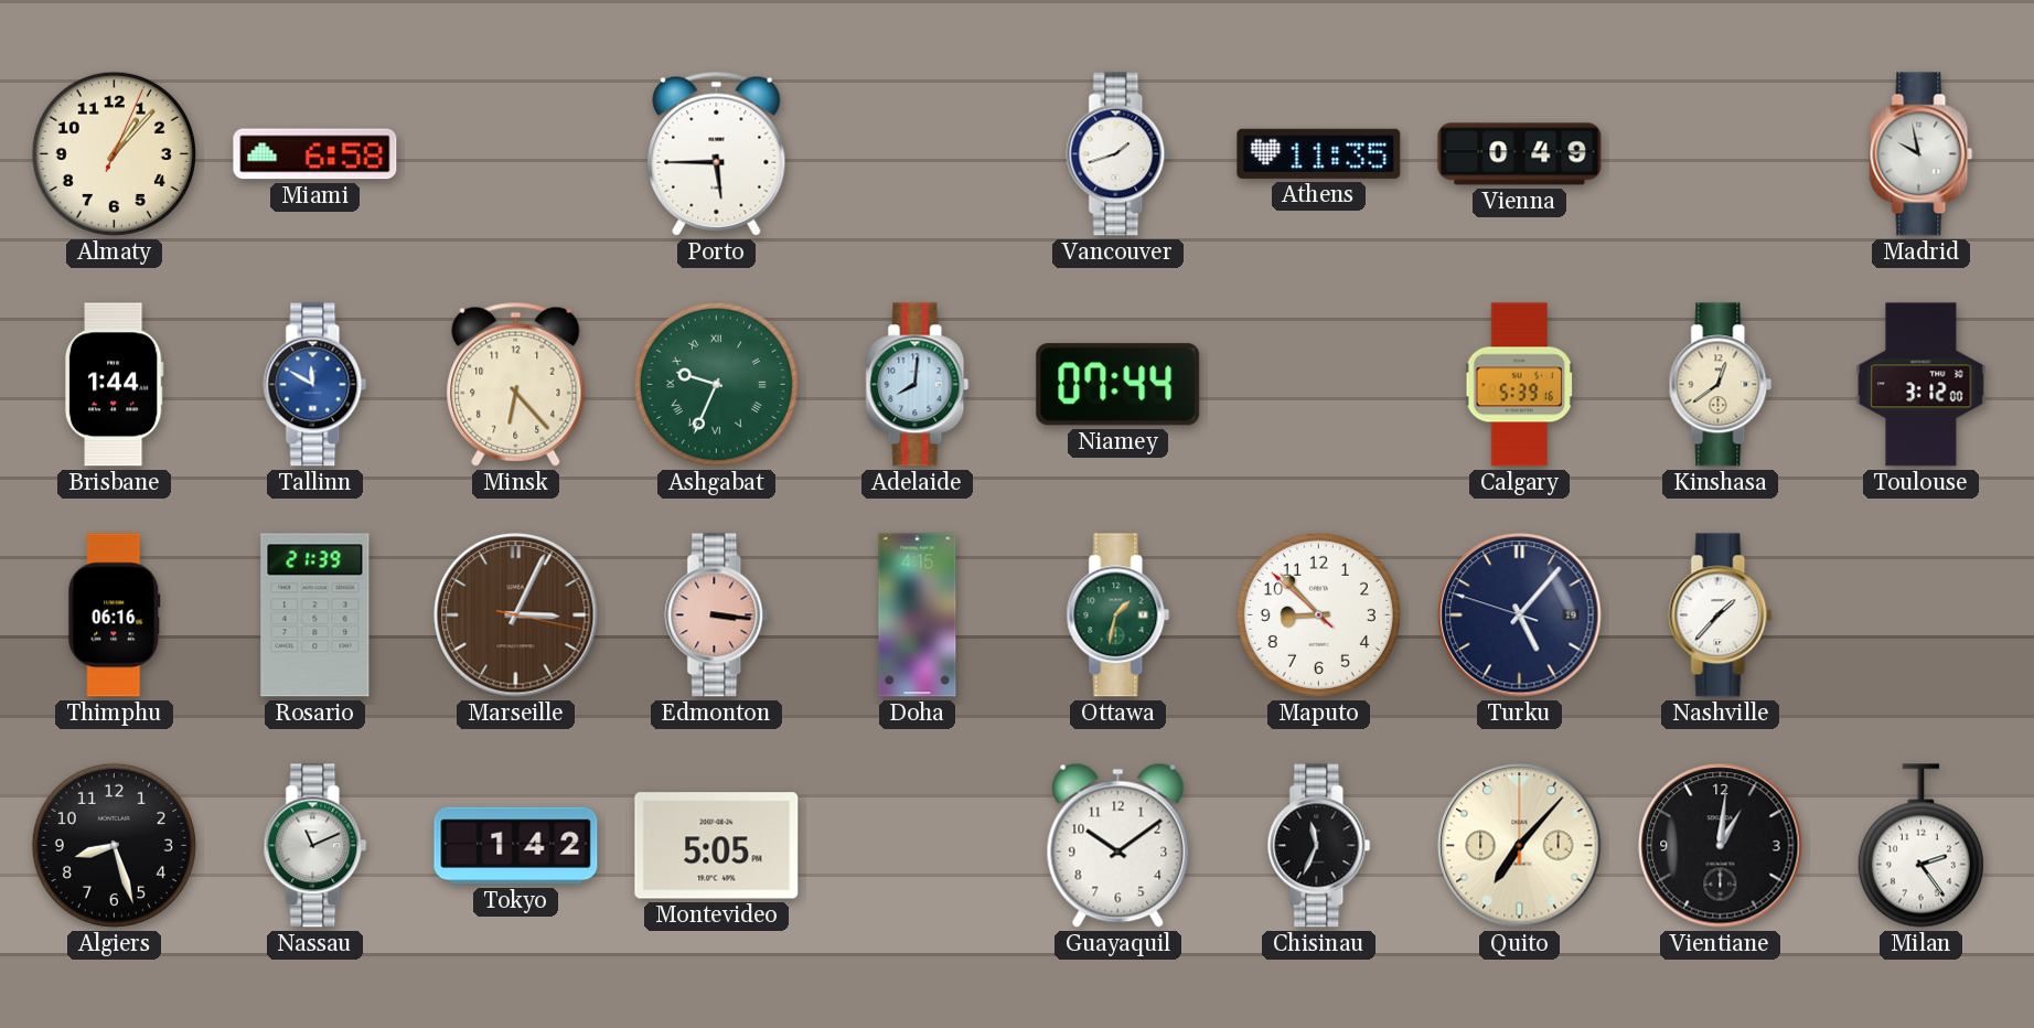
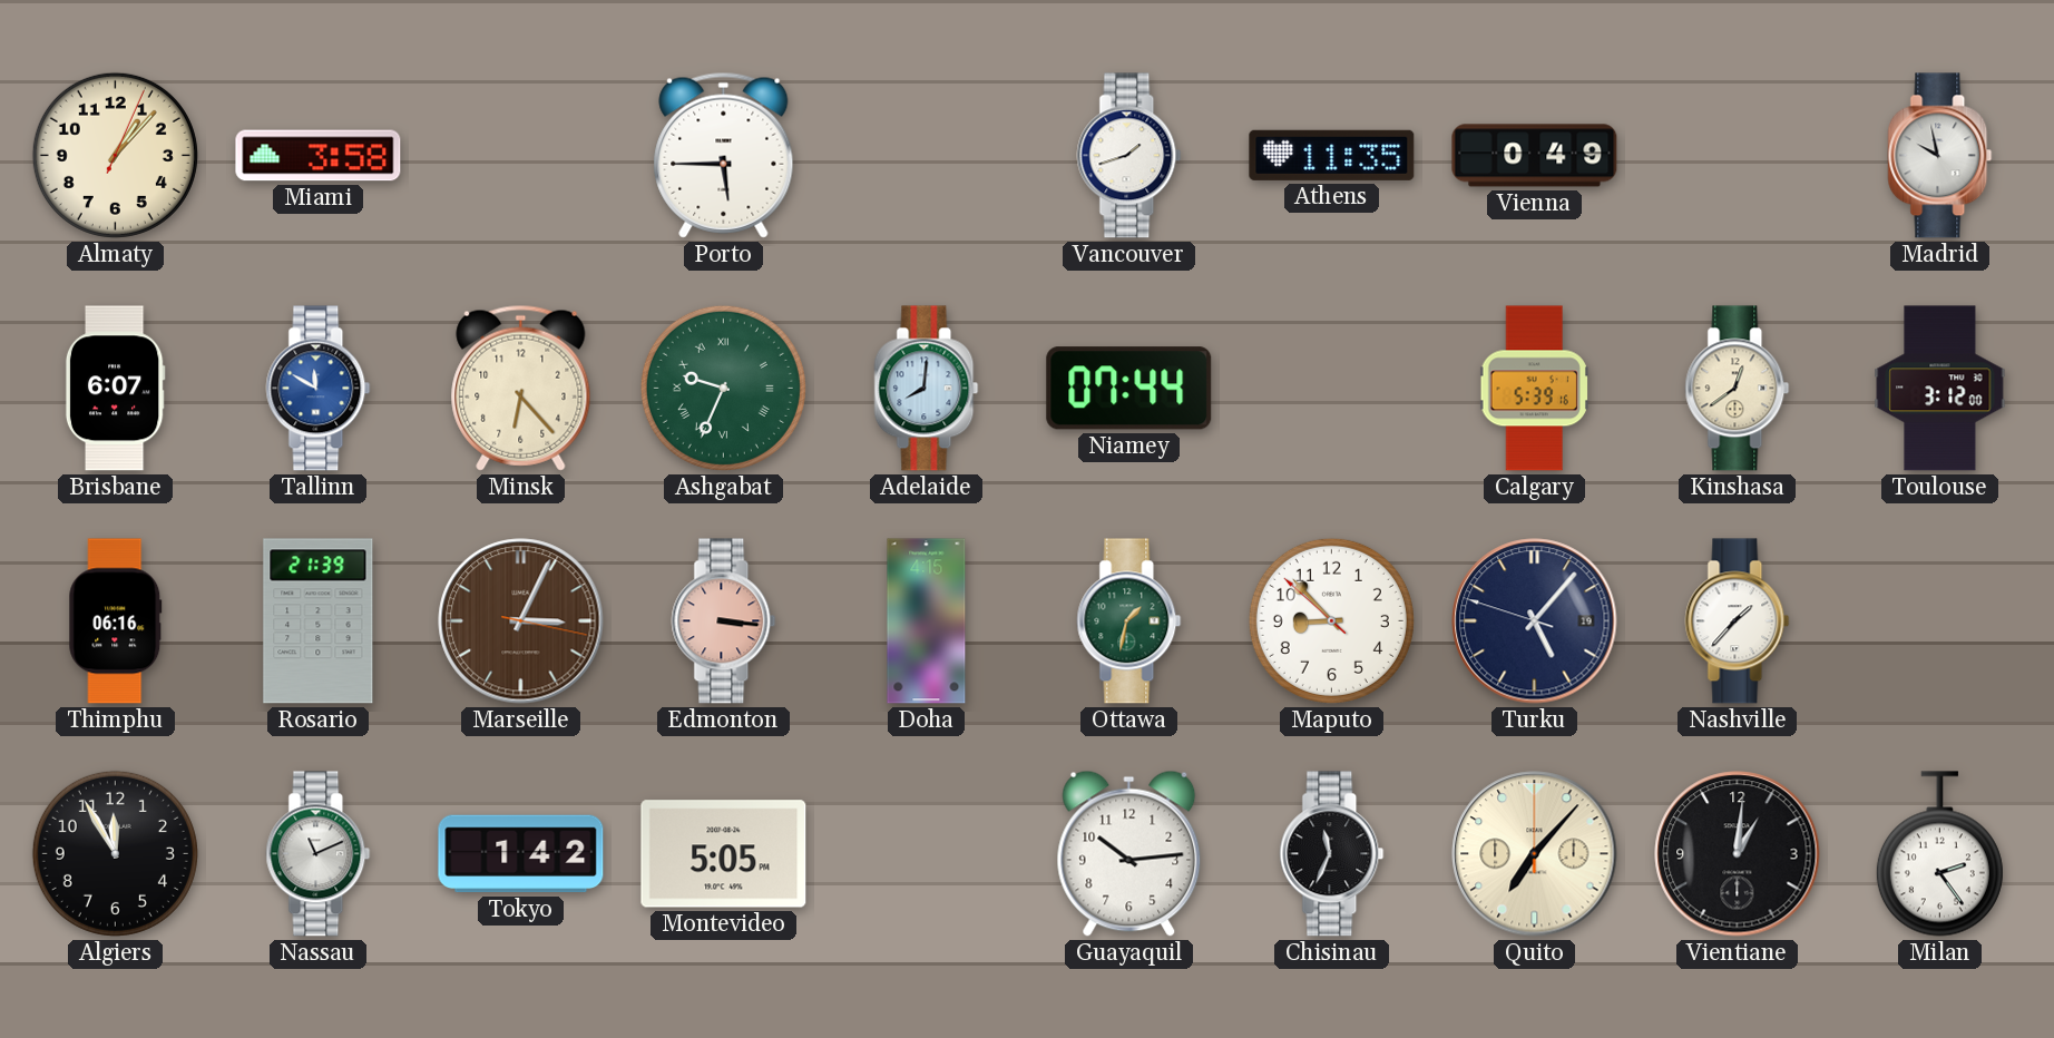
Miami: 6:58 -> 3:58
Brisbane: 1:44 -> 6:07
Algiers: 8:27 -> 11:55
Guayaquil: 10:09 -> 10:14
